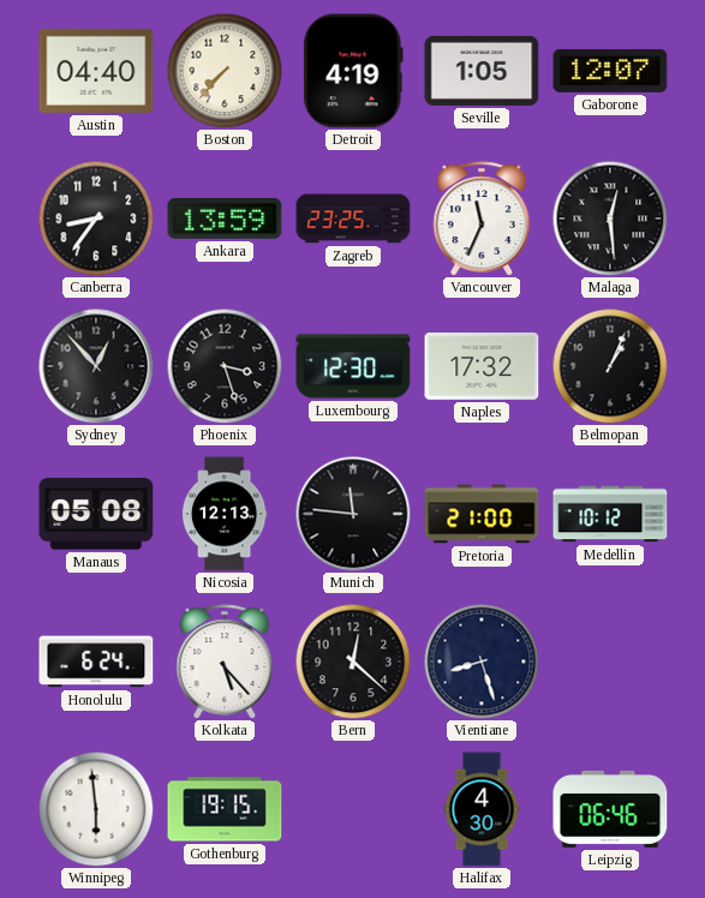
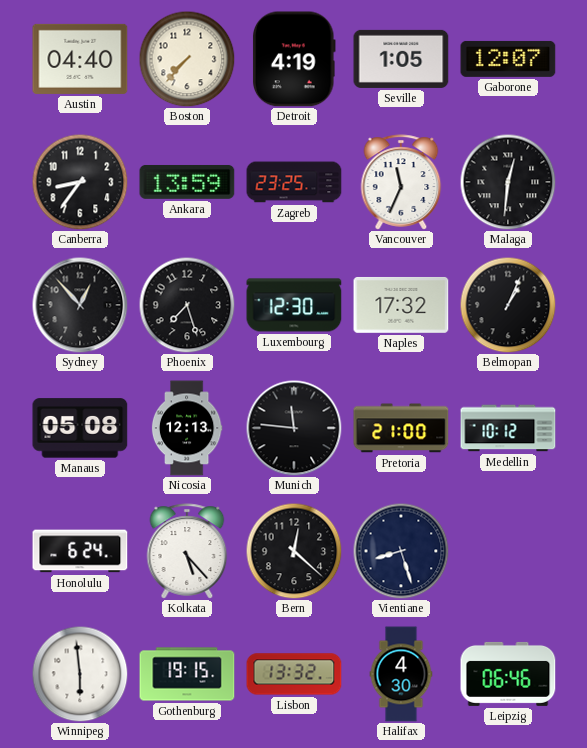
Malaga: 12:29 -> 12:31
Phoenix: 3:27 -> 7:27
Lisbon: none -> 13:32
